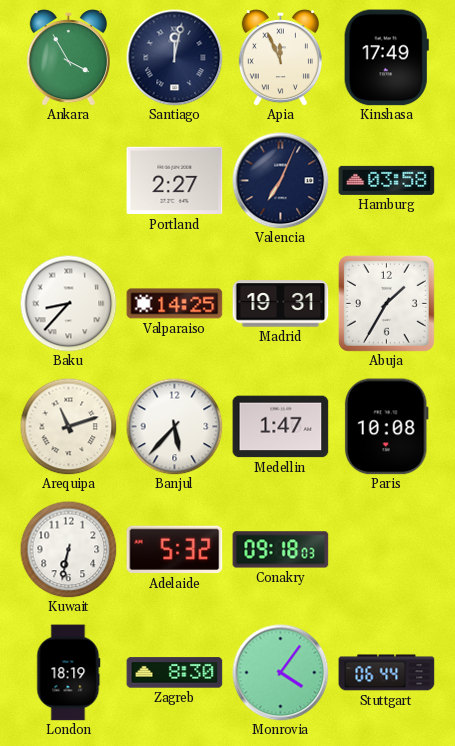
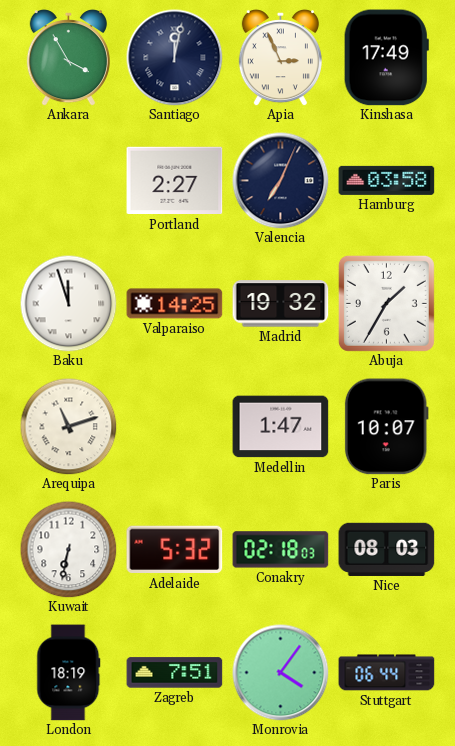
Apia: 11:56 -> 2:56
Baku: 8:37 -> 11:57
Madrid: 19:31 -> 19:32
Banjul: 5:37 -> none
Paris: 10:08 -> 10:07
Conakry: 09:18 -> 02:18
Nice: none -> 08:03
Zagreb: 8:30 -> 7:51
